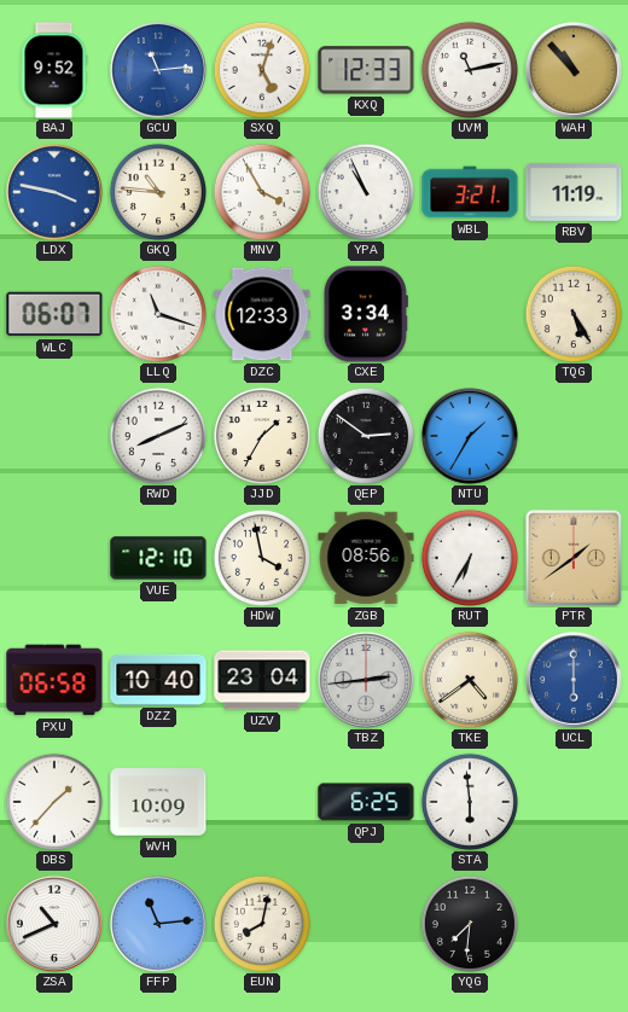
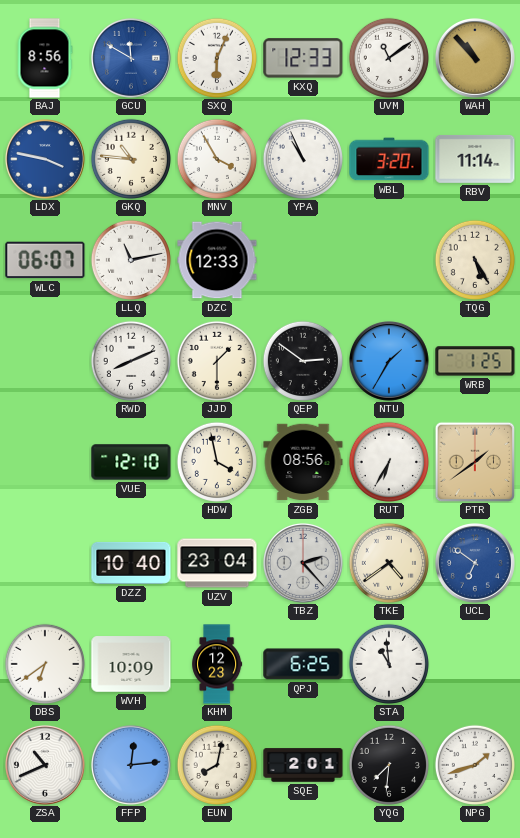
BAJ: 9:52 -> 8:56
GCU: 11:14 -> 11:50
SXQ: 5:03 -> 6:04
UVM: 11:13 -> 11:09
WBL: 3:21 -> 3:20
RBV: 11:19 -> 11:14
LLQ: 11:18 -> 11:13
CXE: 3:34 -> none
JJD: 1:35 -> 1:30
WRB: none -> 1:25
PXU: 06:58 -> none
TBZ: 2:44 -> 2:23
UCL: 6:00 -> 6:51
DBS: 1:37 -> 6:39
KHM: none -> 12:23
STA: 5:59 -> 10:59
FFP: 11:14 -> 12:14
SQE: none -> 2:01
NPG: none -> 1:42
